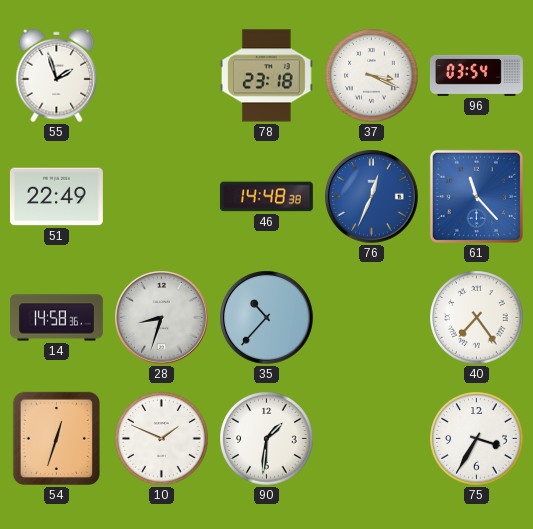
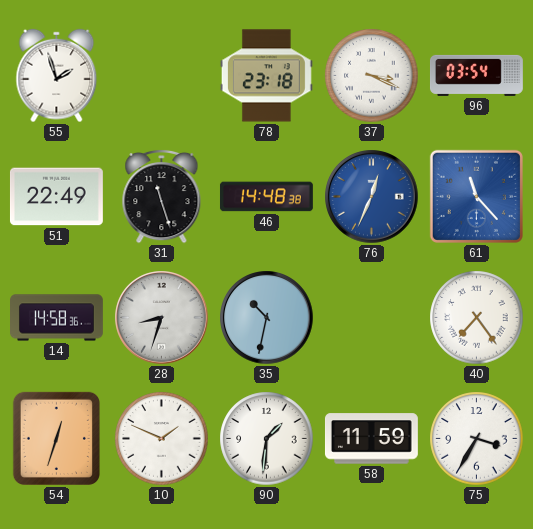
31: none -> 11:27
35: 10:37 -> 10:32
58: none -> 11:59
